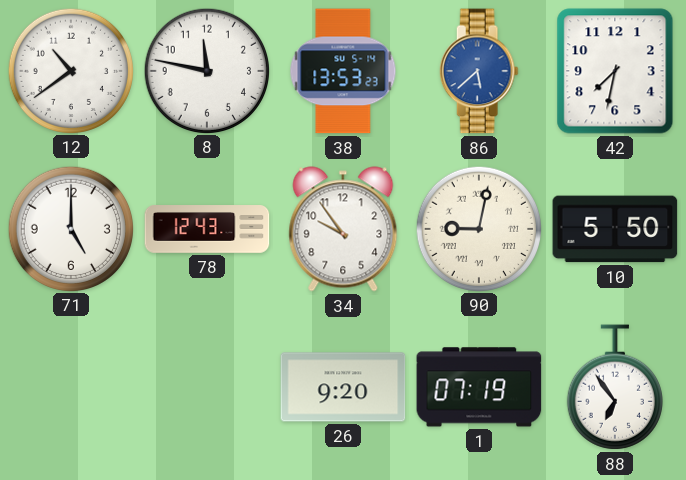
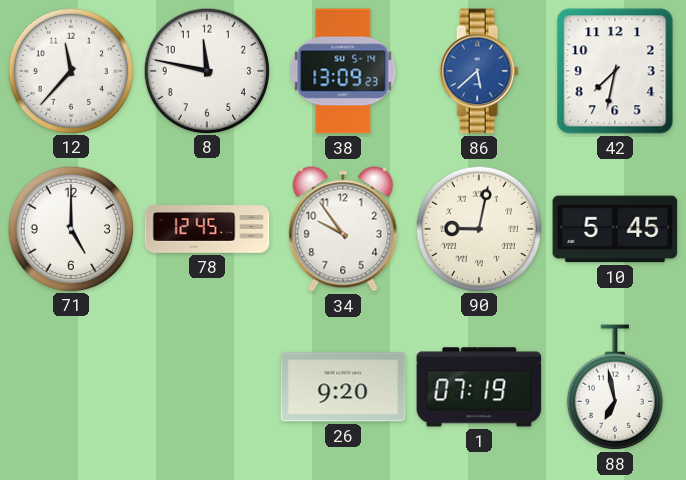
12: 10:39 -> 11:37
38: 13:53 -> 13:09
78: 12:43 -> 12:45
10: 5:50 -> 5:45
88: 6:54 -> 6:58
